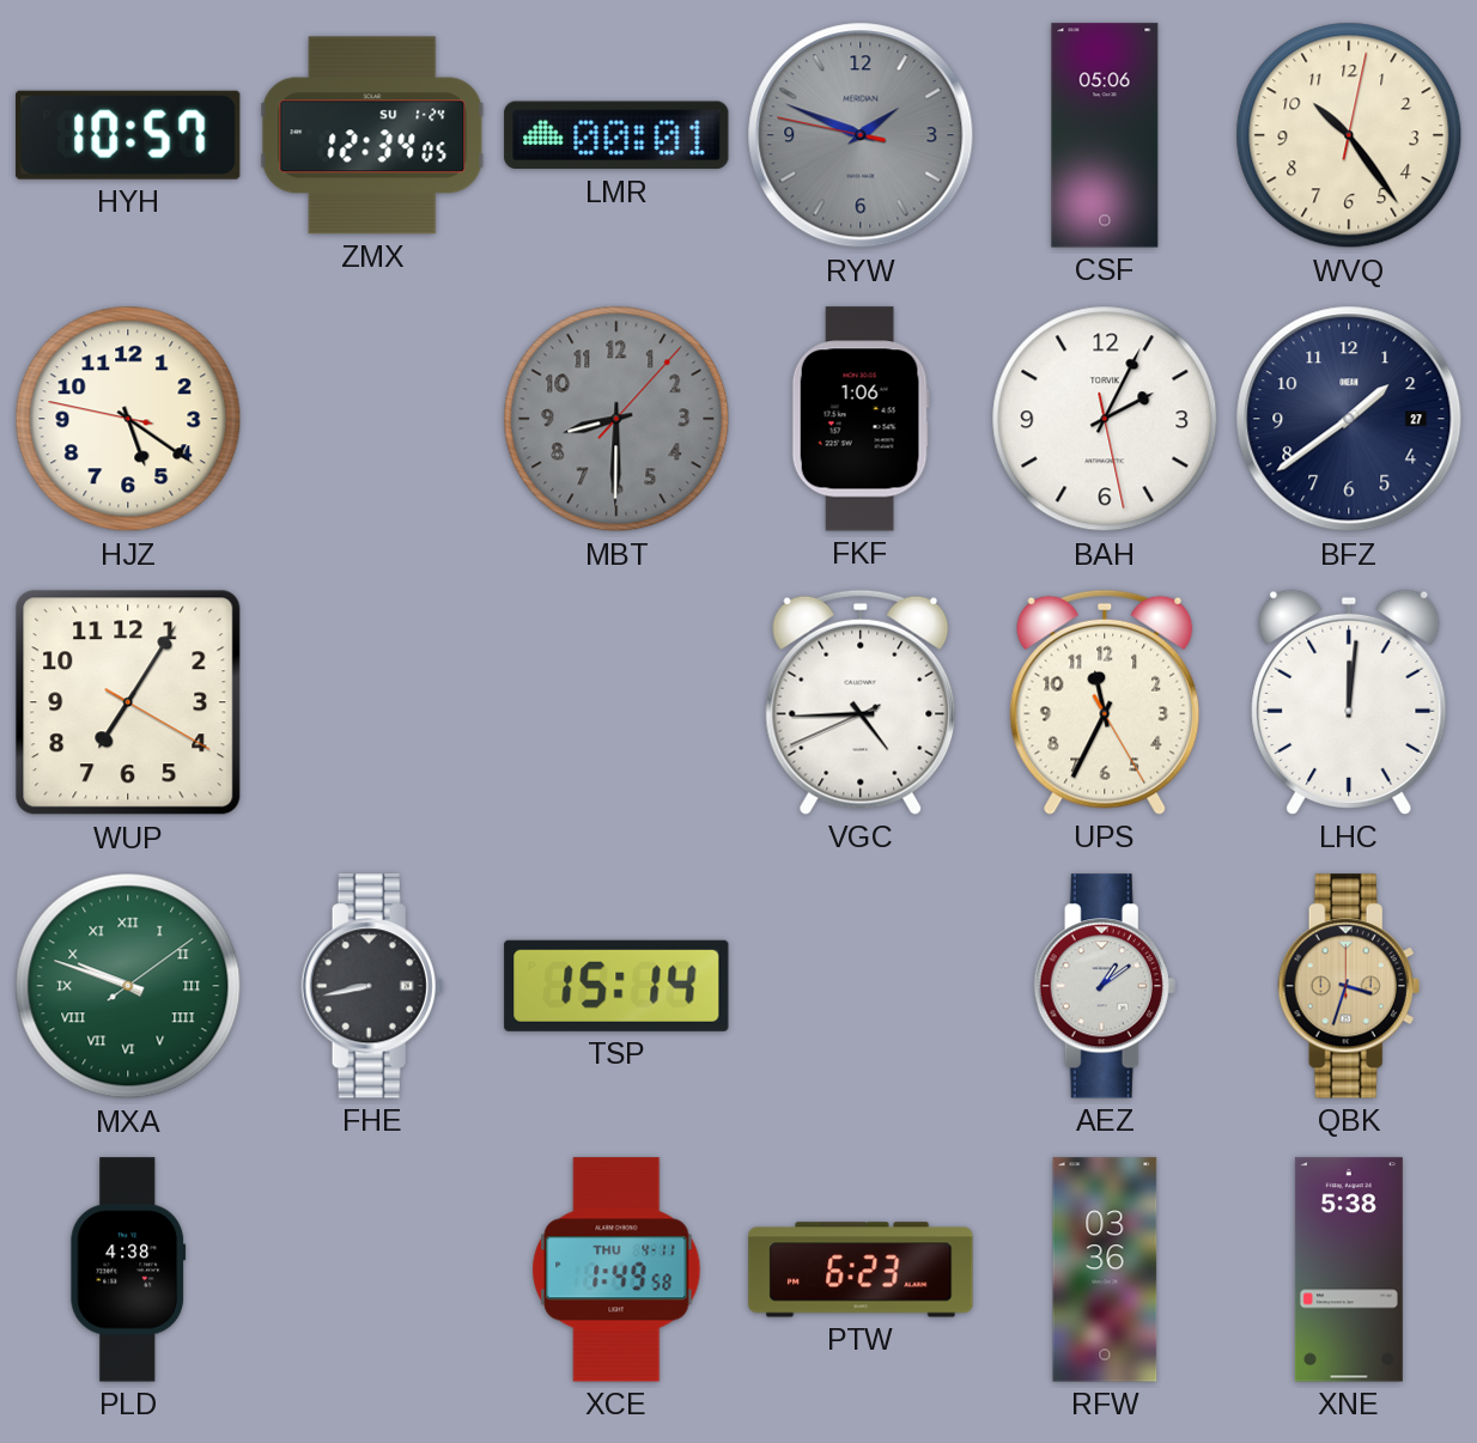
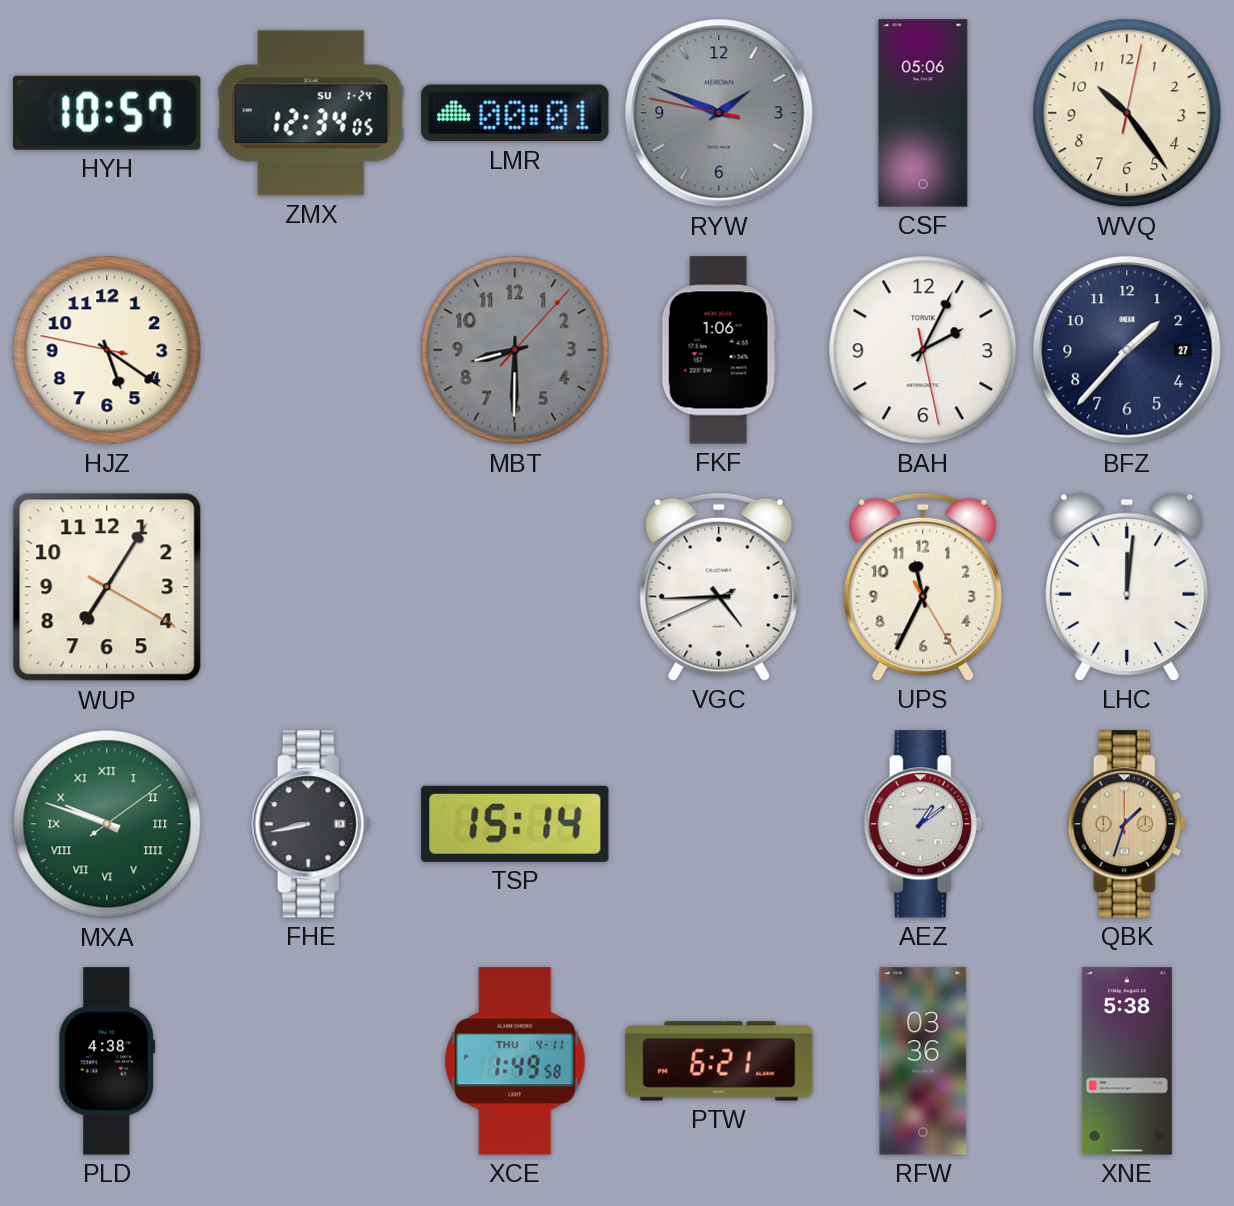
BFZ: 1:39 -> 1:37
QBK: 3:33 -> 1:33
PTW: 6:23 -> 6:21
